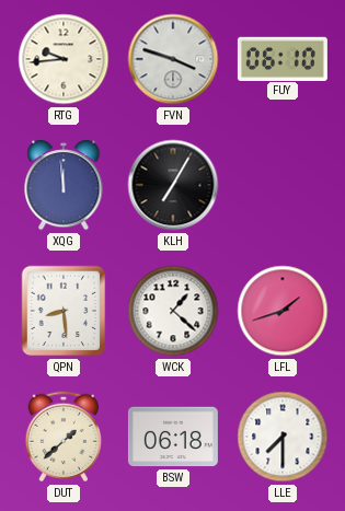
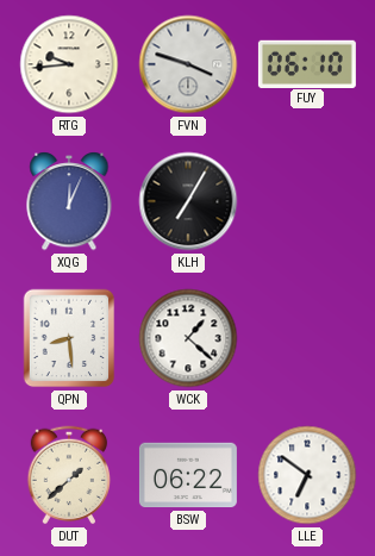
XQG: 11:59 -> 12:04
LFL: 1:42 -> none
BSW: 06:18 -> 06:22
LLE: 7:30 -> 6:51
